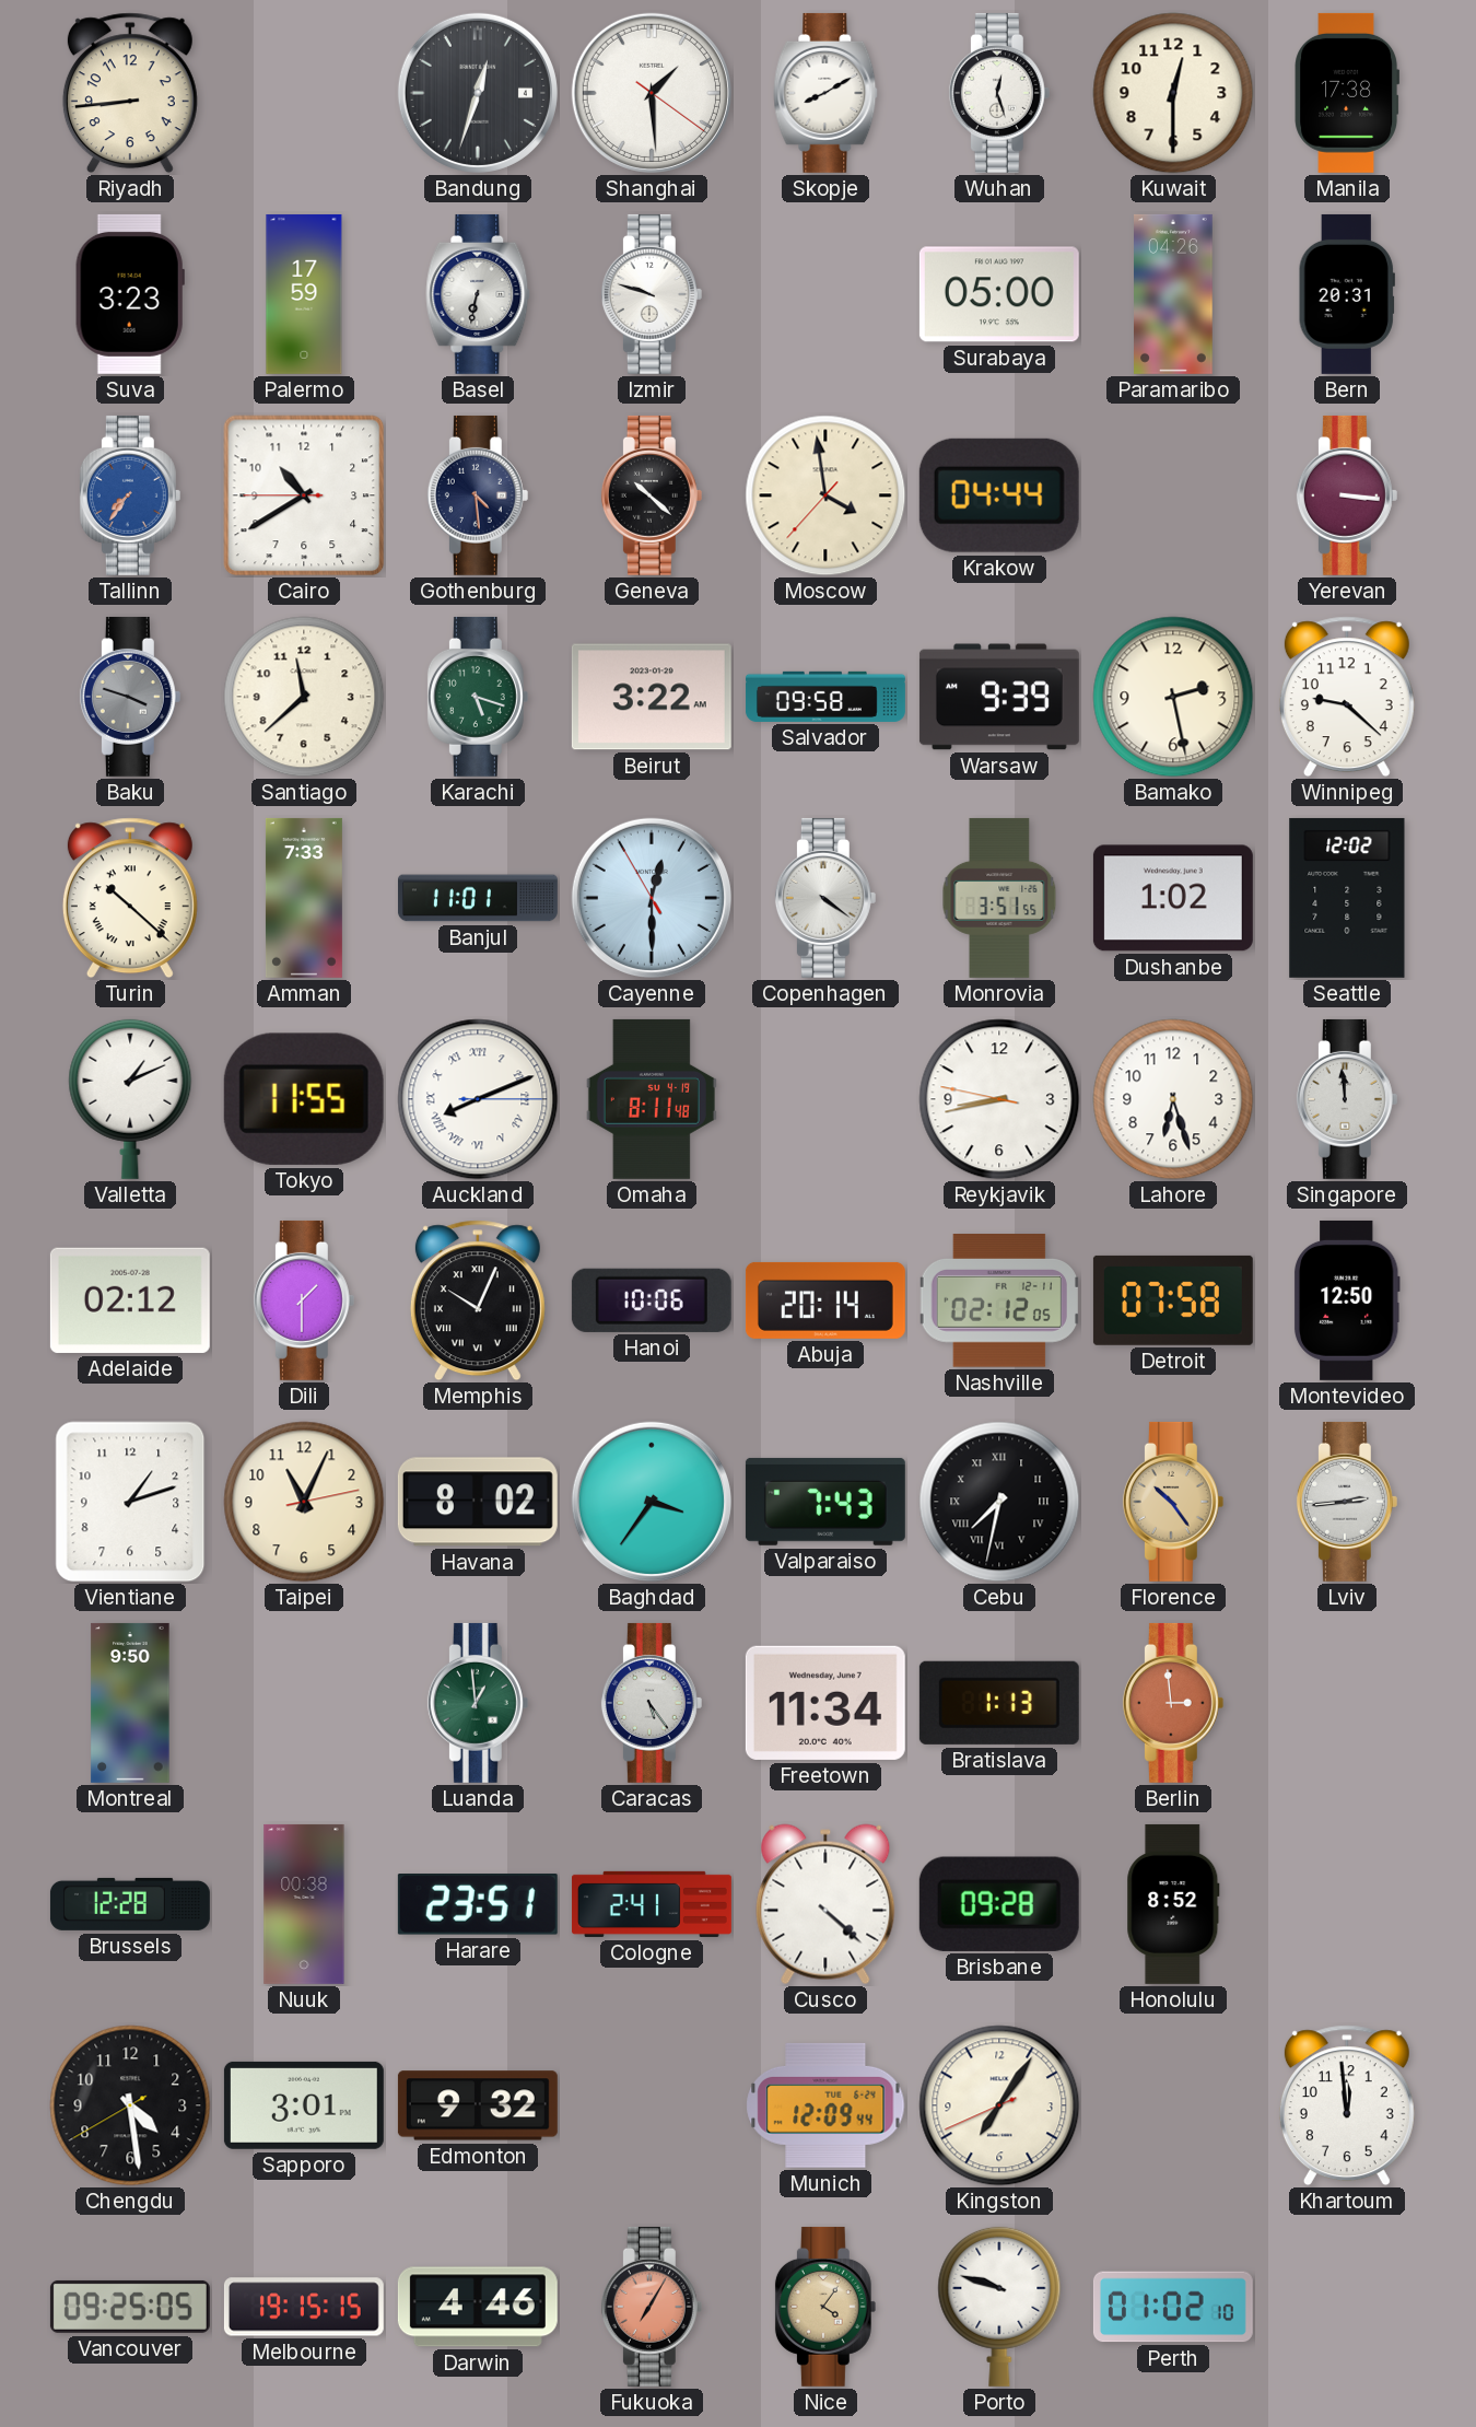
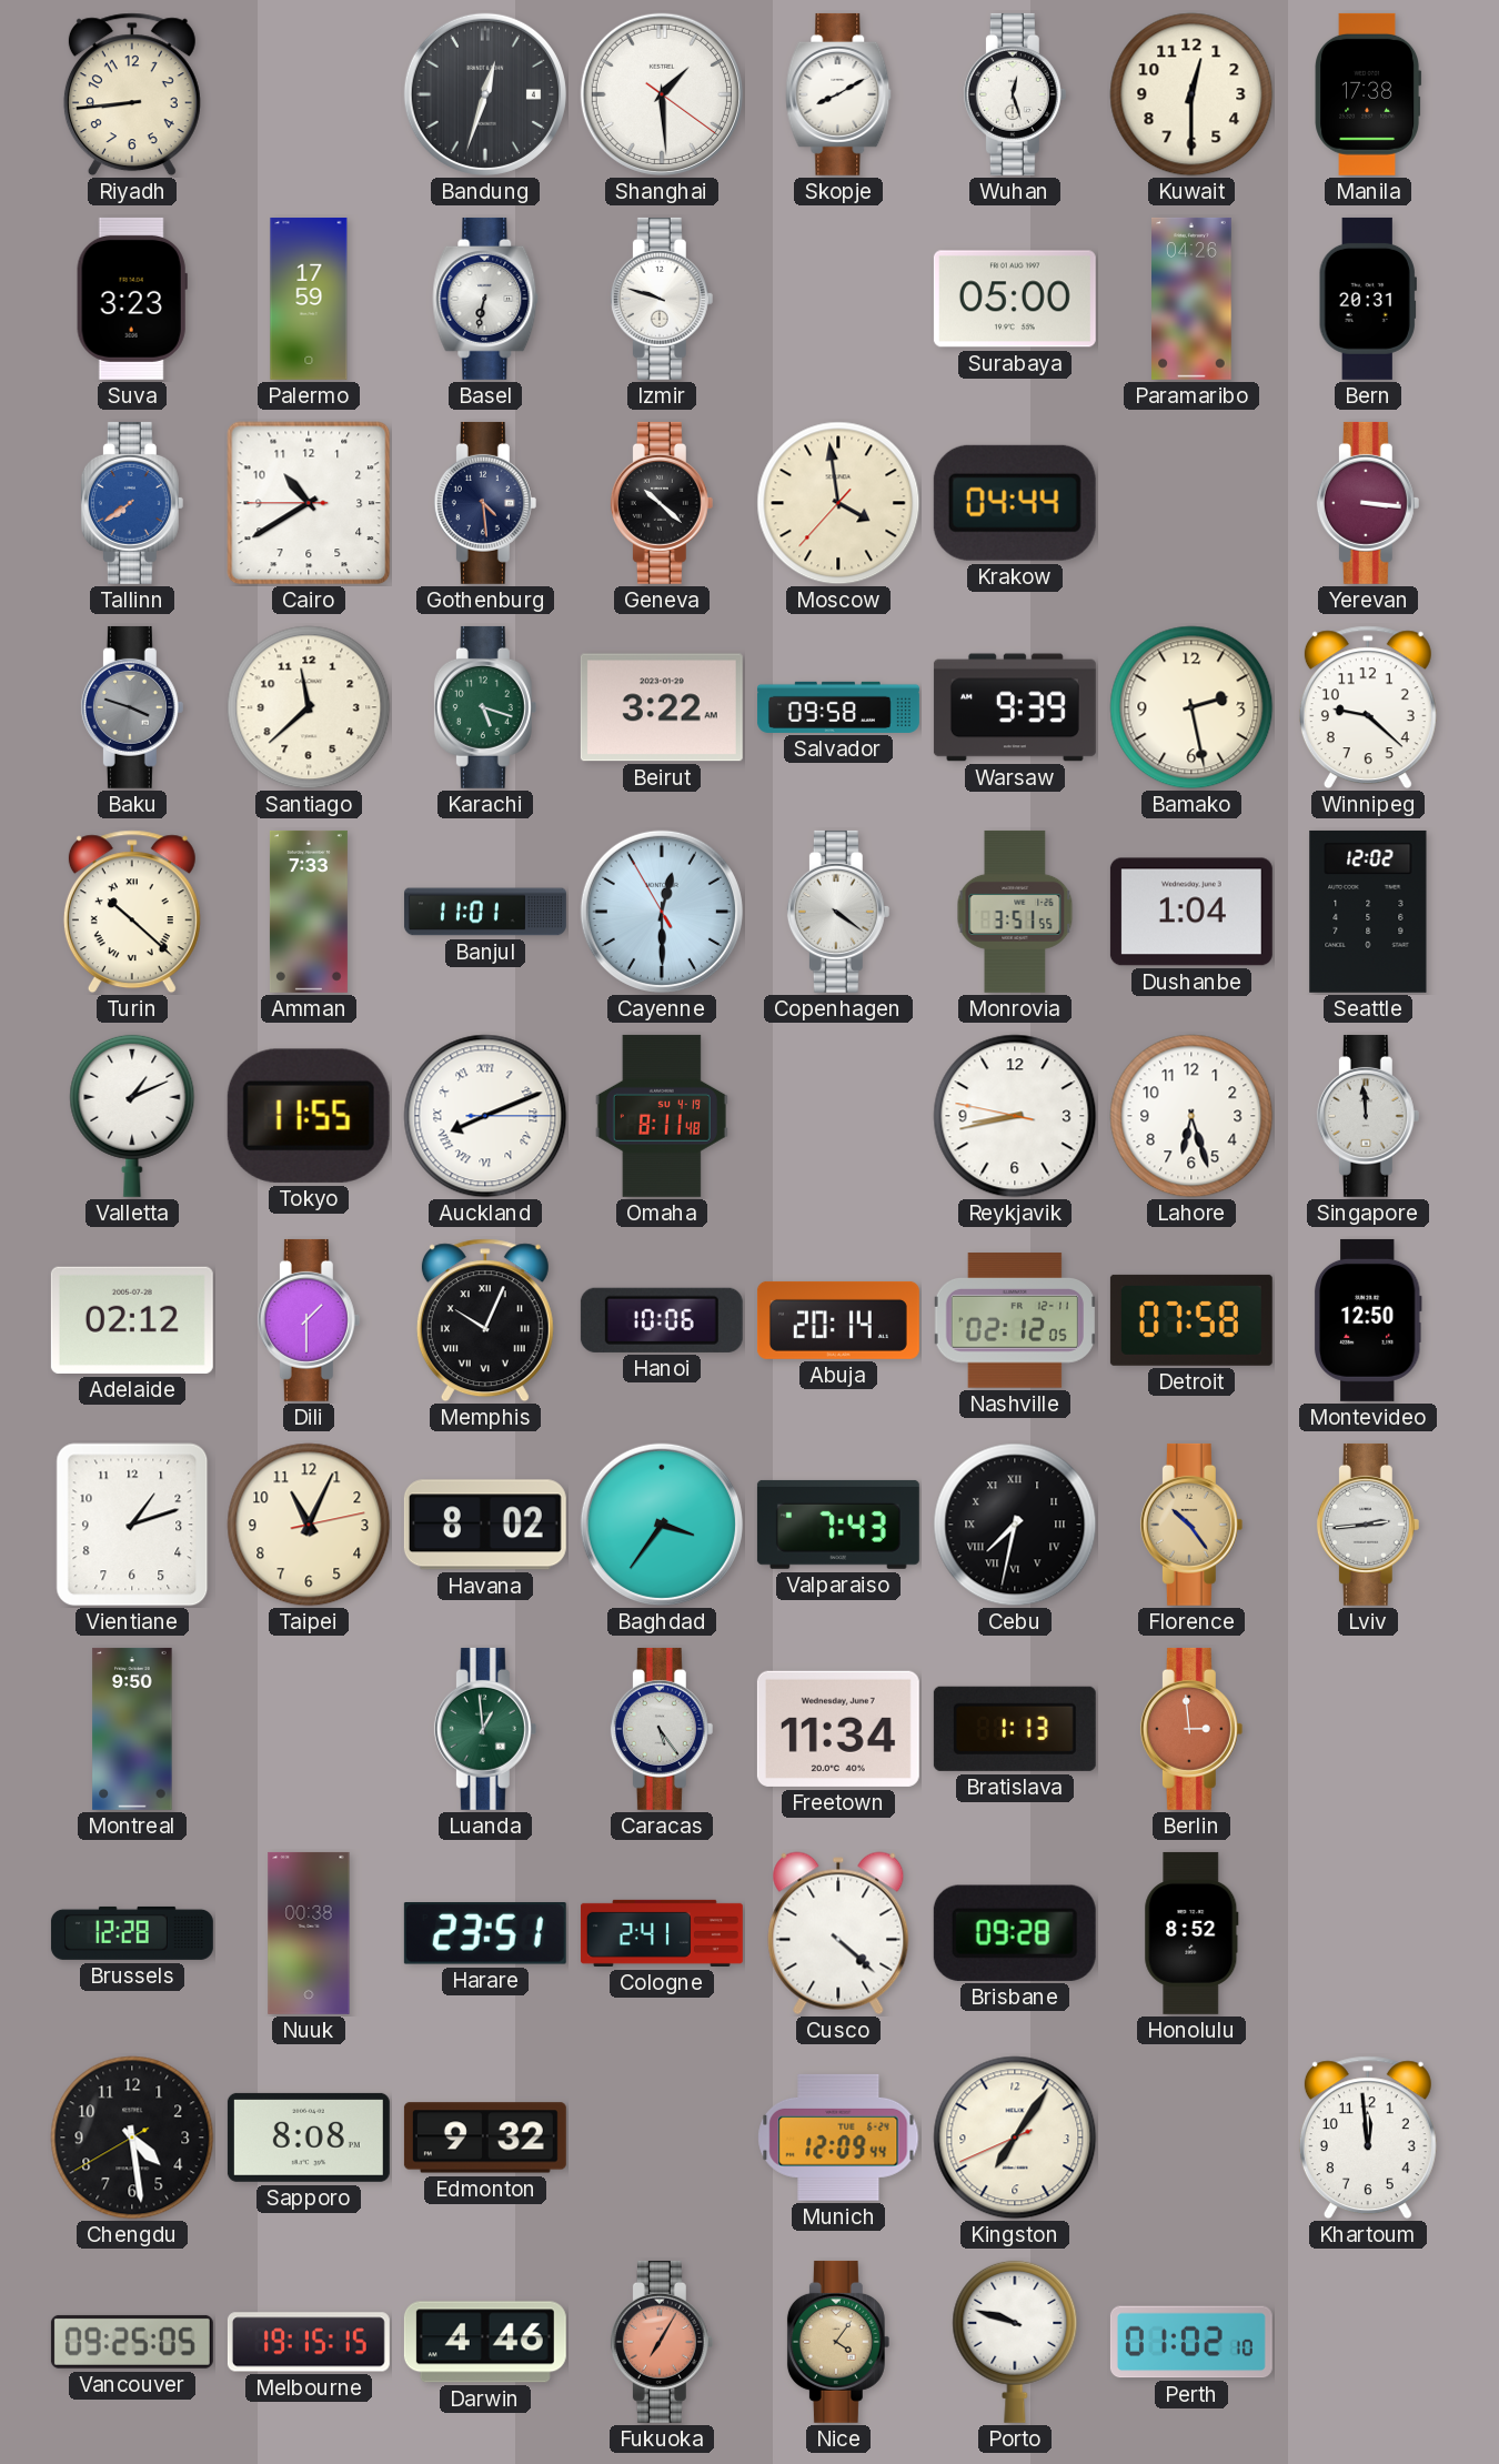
Tallinn: 7:36 -> 7:39
Dushanbe: 1:02 -> 1:04
Sapporo: 3:01 -> 8:08
